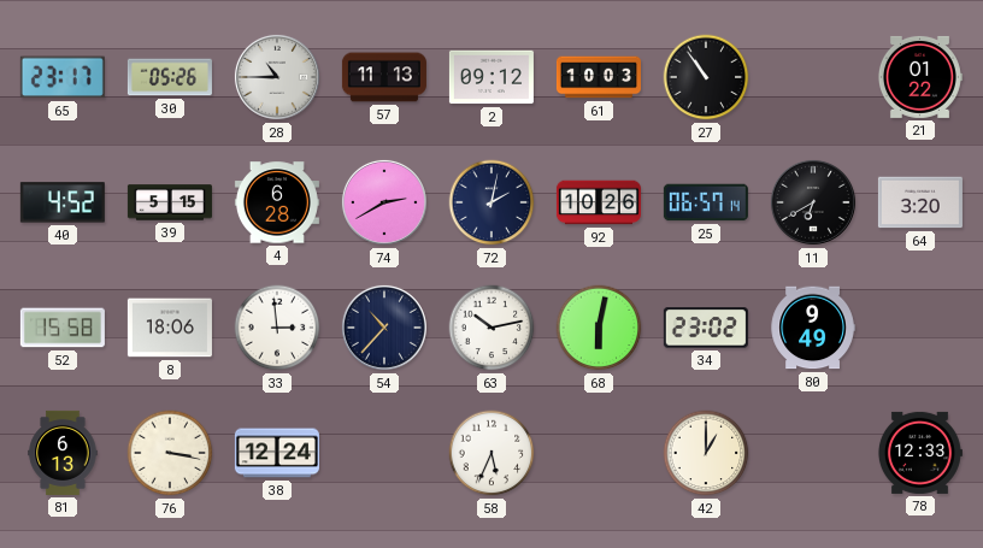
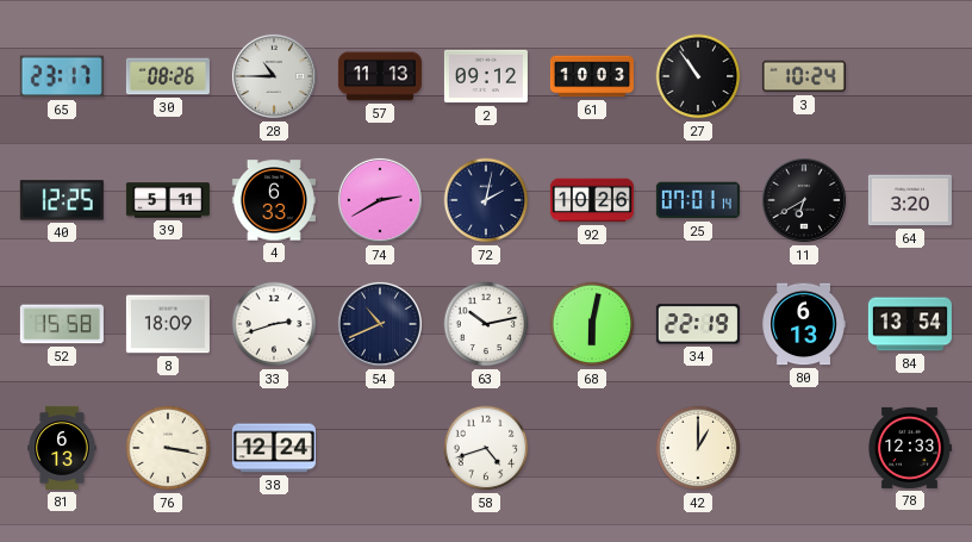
30: 05:26 -> 08:26
3: none -> 10:24
21: 01:22 -> none
40: 4:52 -> 12:25
39: 5:15 -> 5:11
4: 6:28 -> 6:33
25: 06:57 -> 07:01
8: 18:06 -> 18:09
33: 2:59 -> 2:42
54: 10:37 -> 10:41
34: 23:02 -> 22:19
80: 9:49 -> 6:13
84: none -> 13:54
58: 5:34 -> 4:42
